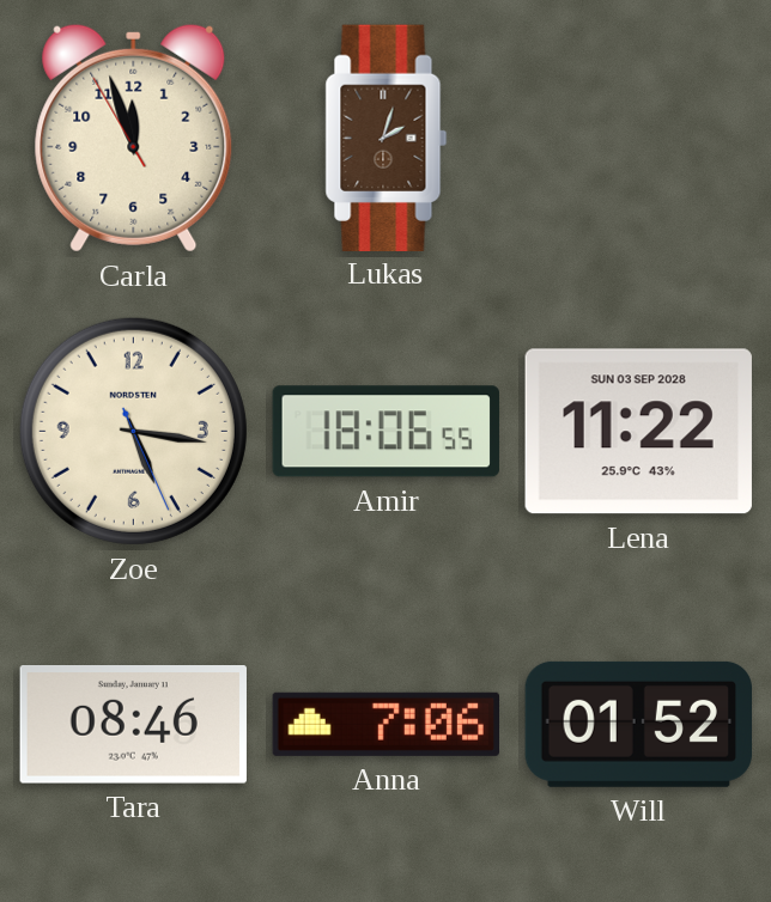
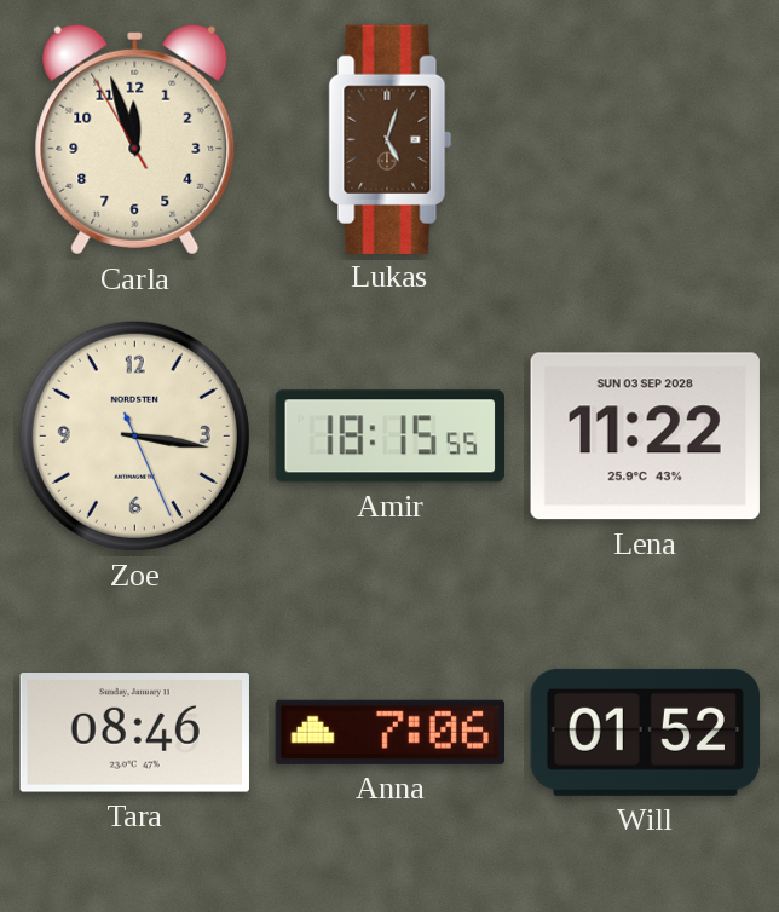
Lukas: 2:03 -> 5:03
Zoe: 5:16 -> 3:16
Amir: 18:06 -> 18:15
